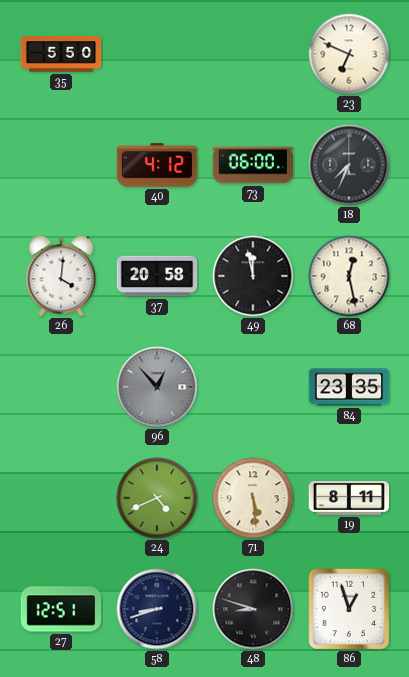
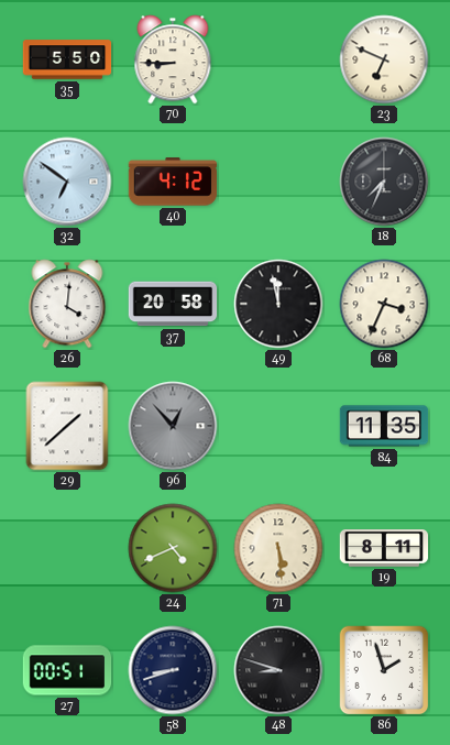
70: none -> 8:45
32: none -> 6:51
73: 06:00 -> none
68: 12:28 -> 3:34
29: none -> 1:38
84: 23:35 -> 11:35
27: 12:51 -> 00:51
86: 12:57 -> 1:57
